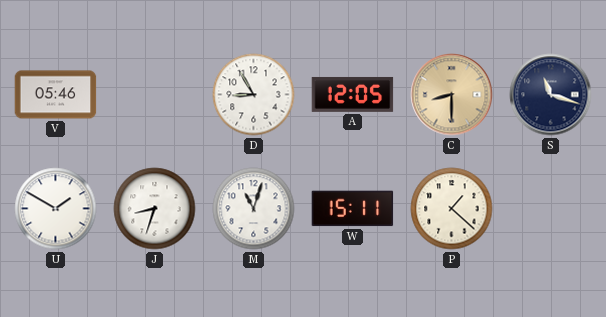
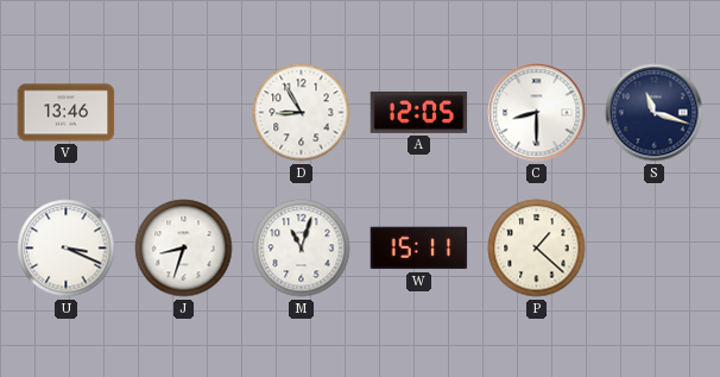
V: 05:46 -> 13:46
C dial: champagne -> white
U: 1:50 -> 3:19
